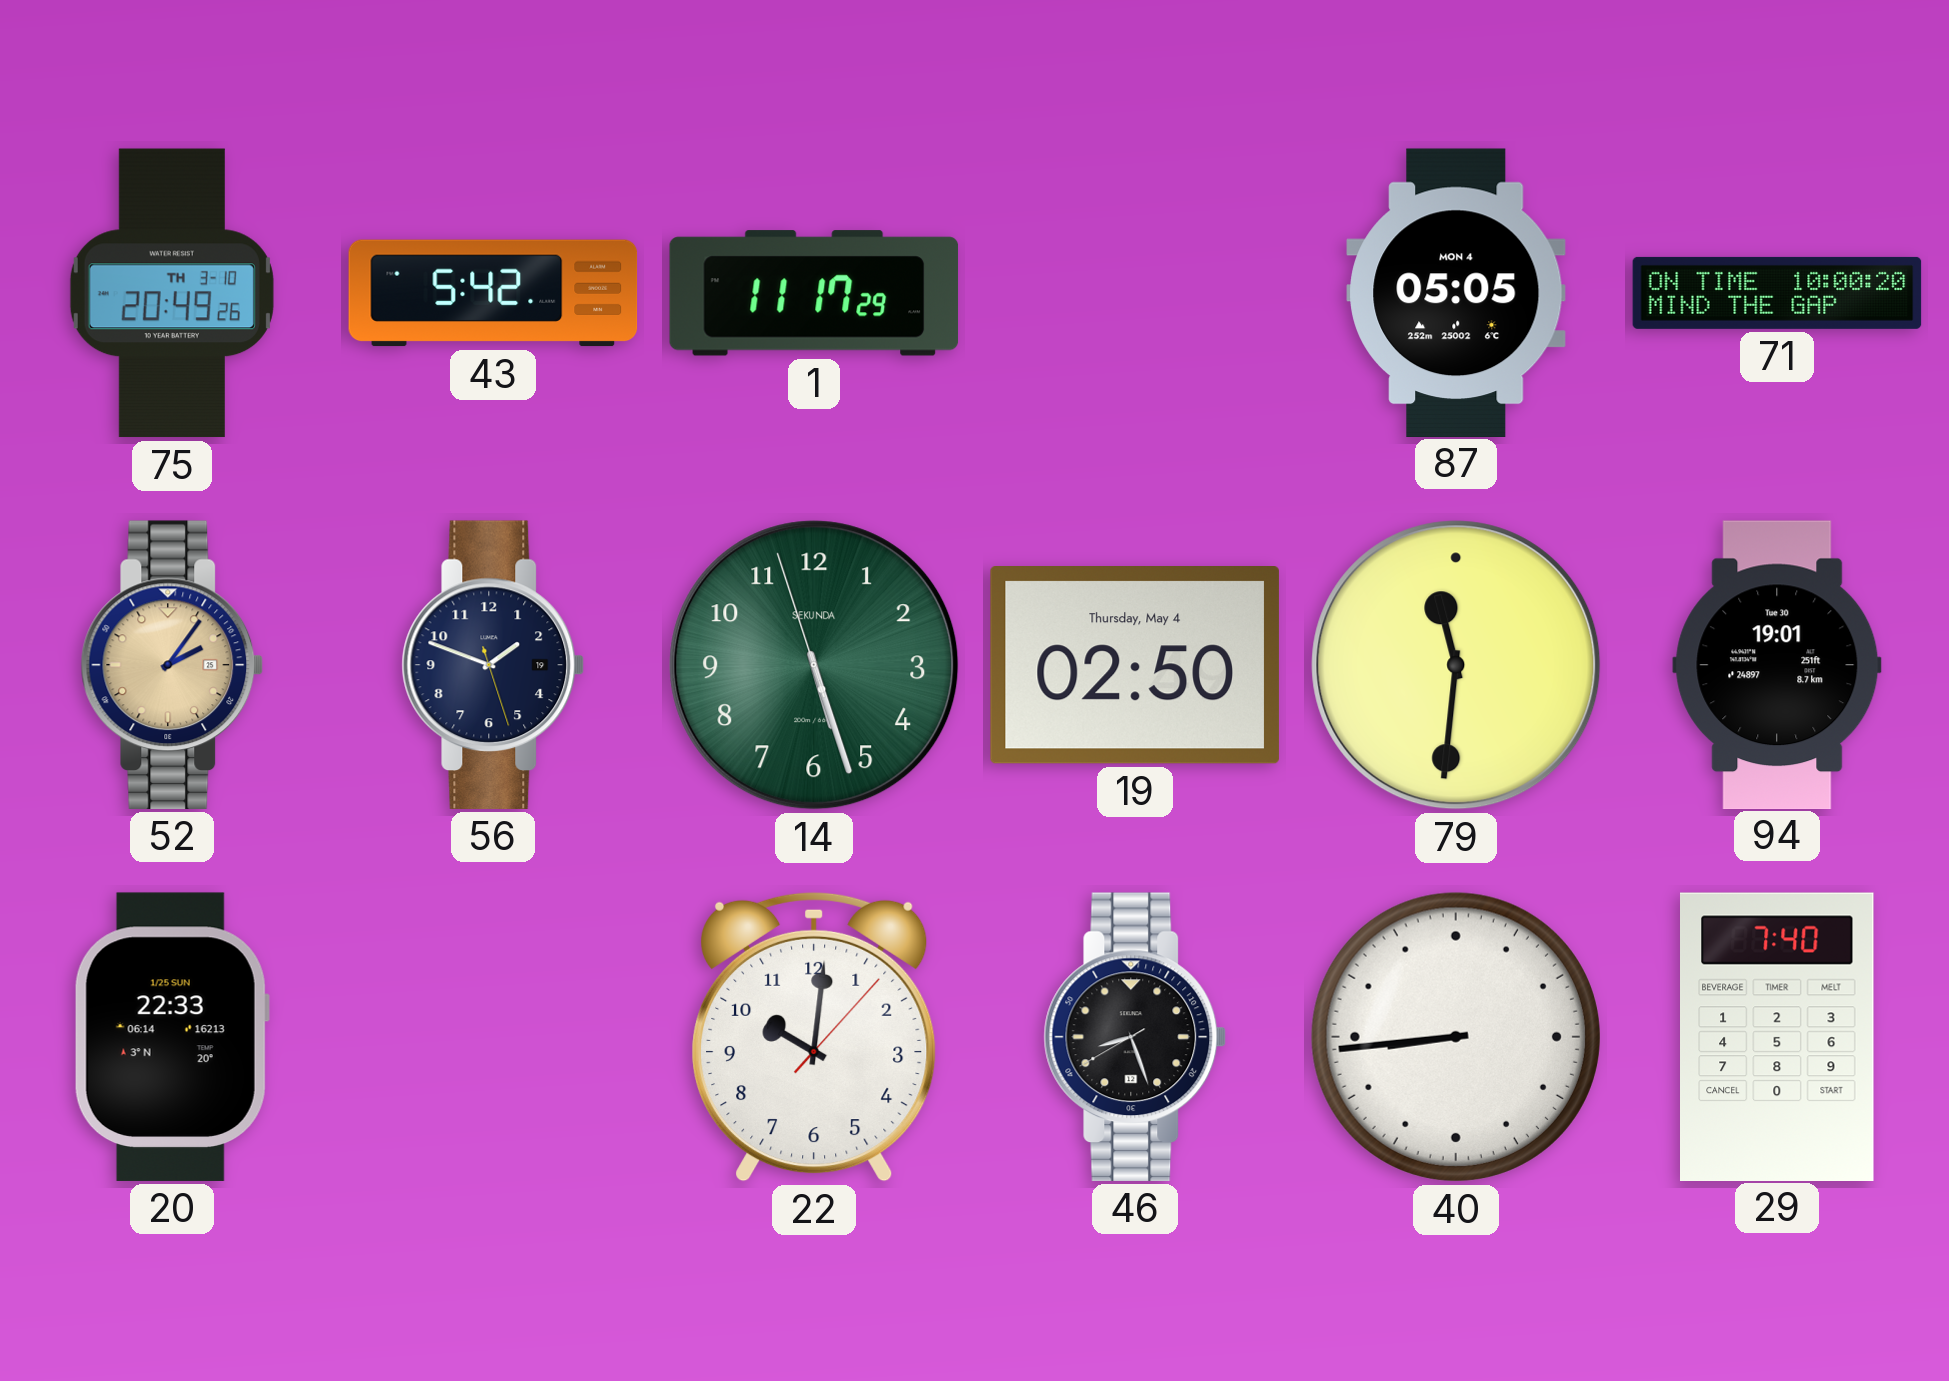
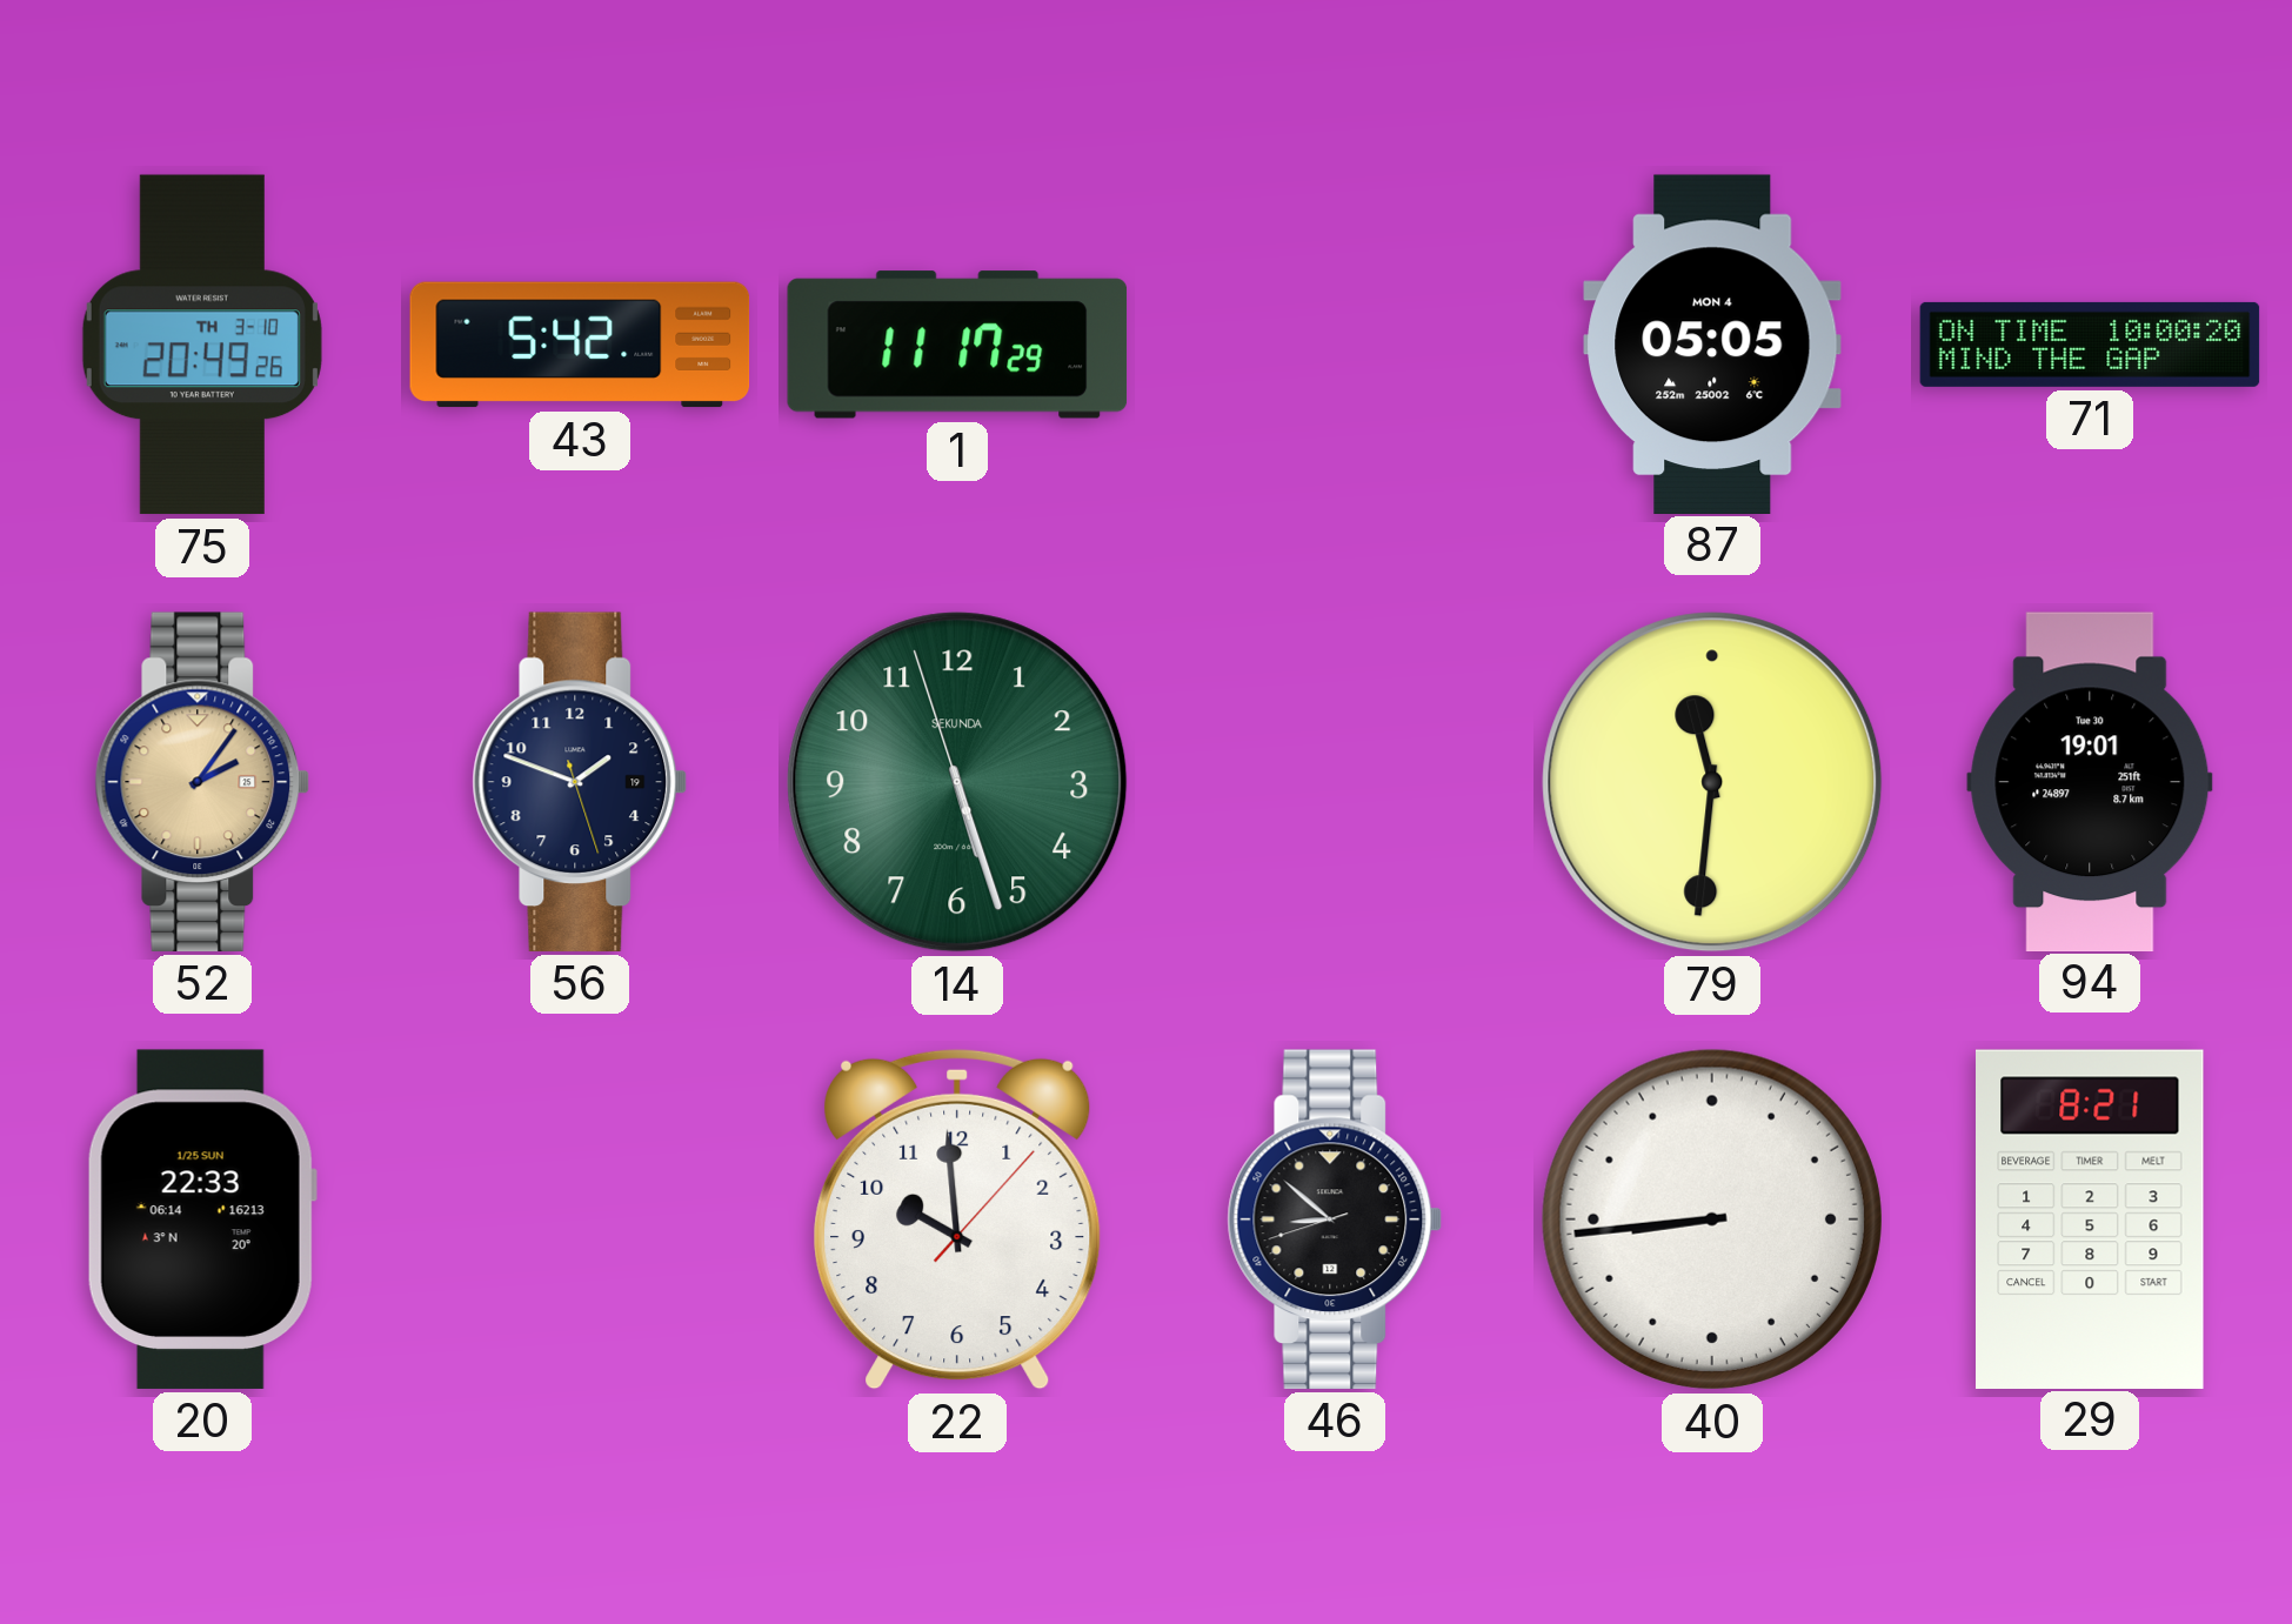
19: 02:50 -> none
22: 10:01 -> 9:59
46: 8:26 -> 8:51
29: 7:40 -> 8:21
